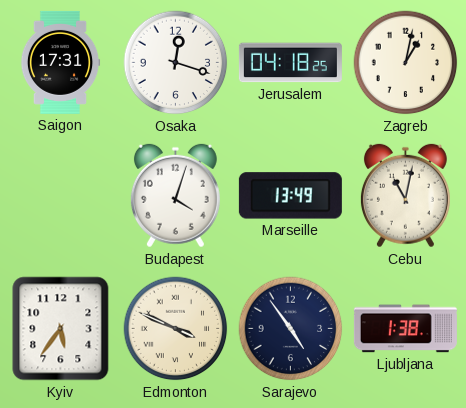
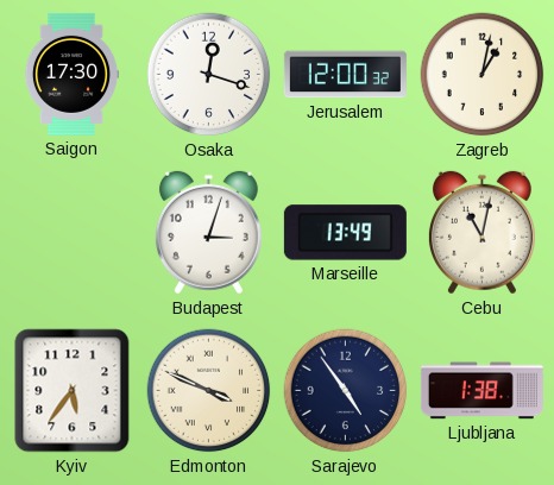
Saigon: 17:31 -> 17:30
Jerusalem: 04:18 -> 12:00
Budapest: 4:03 -> 3:03
